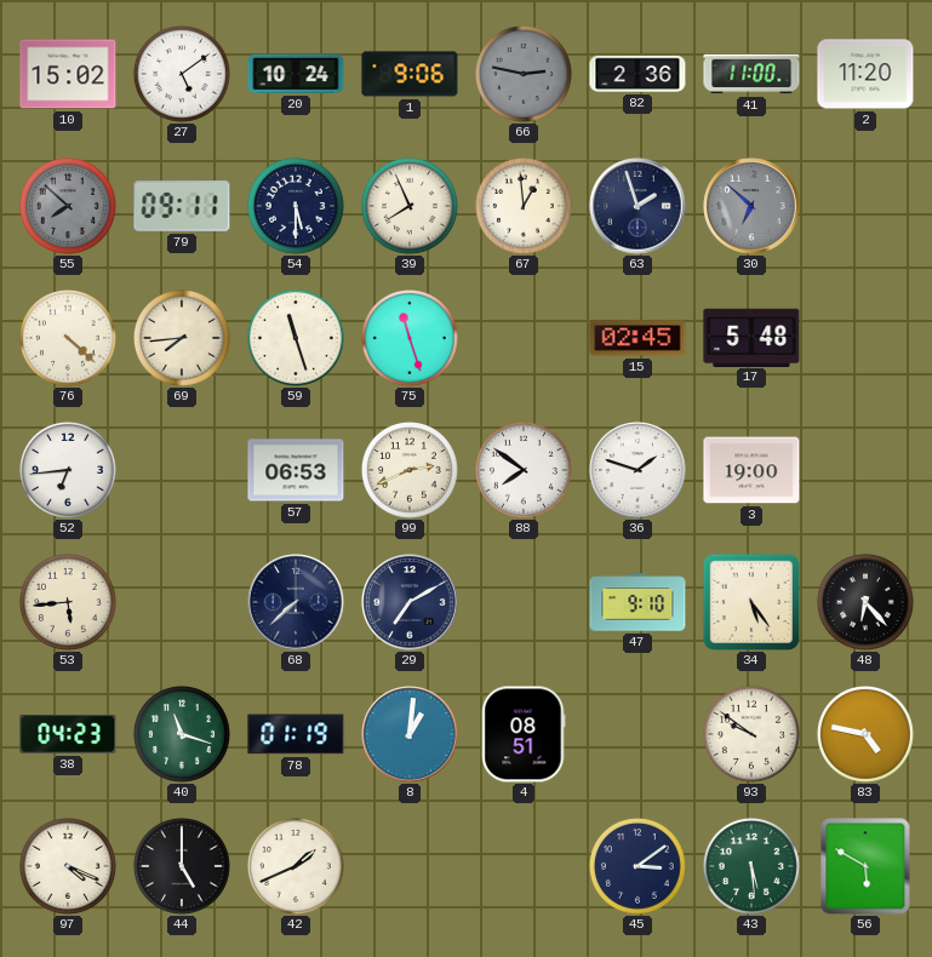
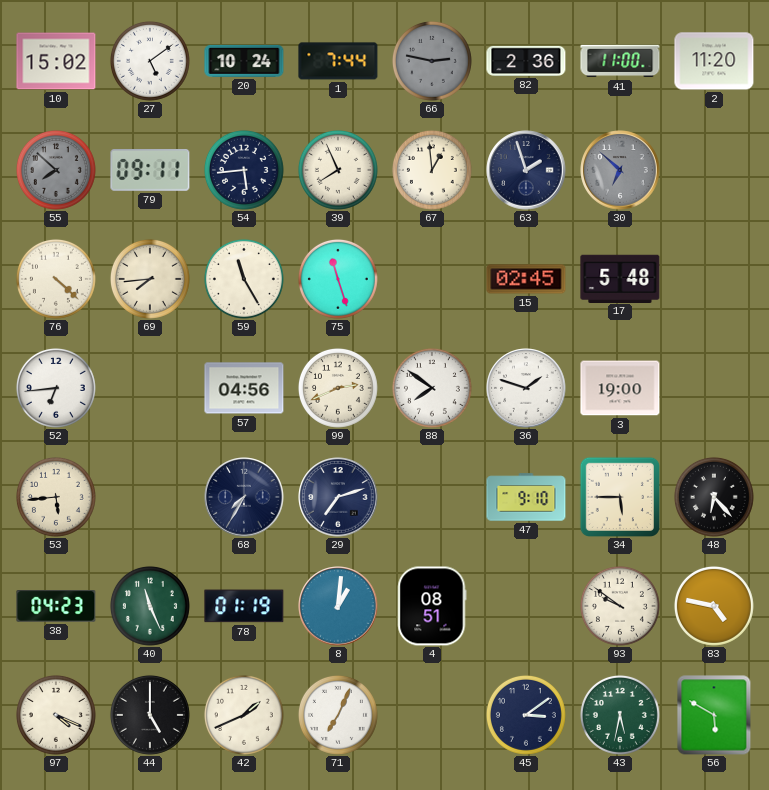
1: 9:06 -> 7:44
54: 5:30 -> 5:44
59: 11:27 -> 11:25
57: 06:53 -> 04:56
68: 7:38 -> 7:35
29: 7:10 -> 7:12
34: 5:24 -> 5:45
40: 11:18 -> 11:26
71: none -> 7:04
43: 5:29 -> 5:32
